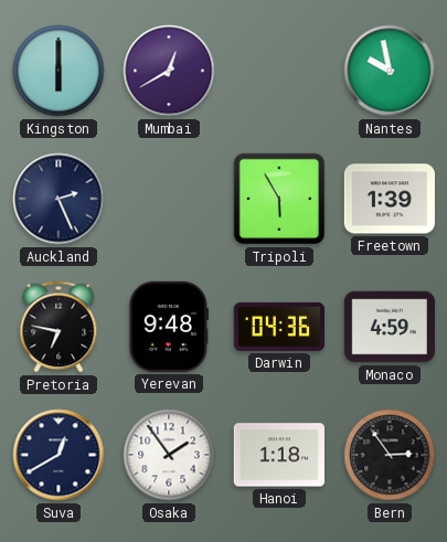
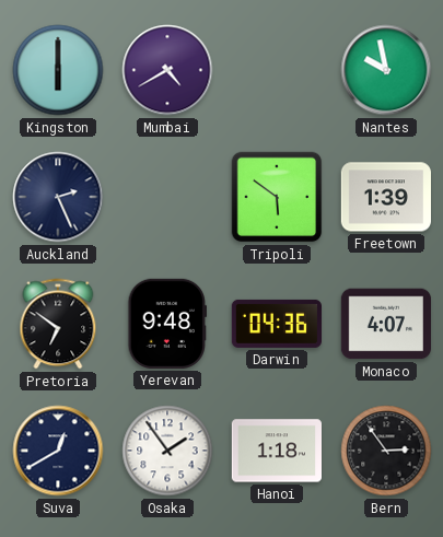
Mumbai: 12:40 -> 4:40
Tripoli: 5:55 -> 5:51
Pretoria: 6:47 -> 6:51
Monaco: 4:59 -> 4:07
